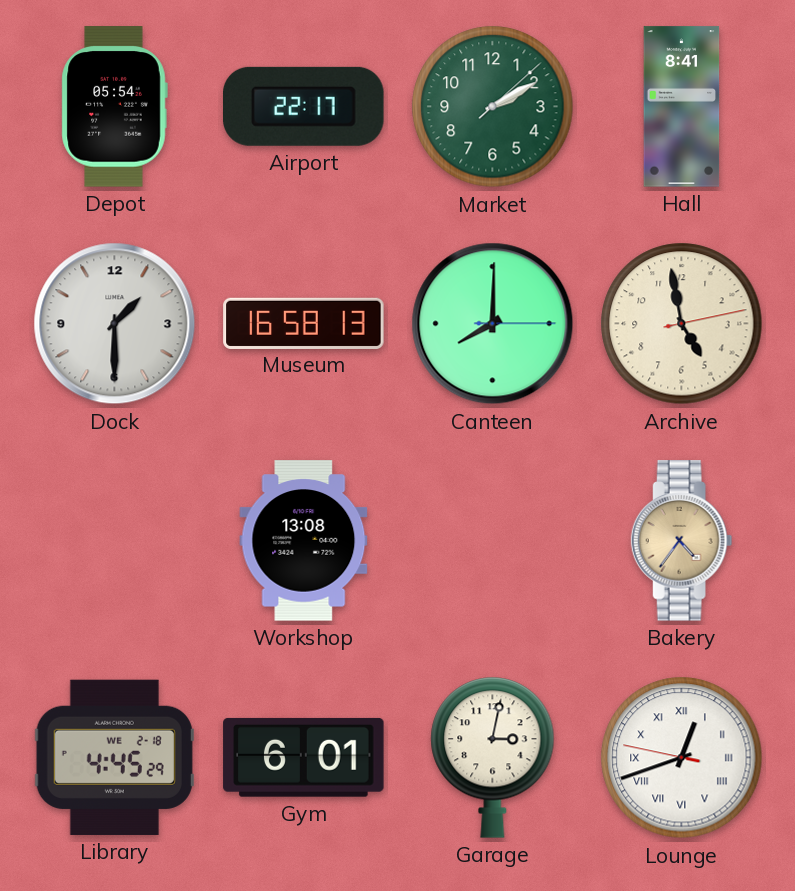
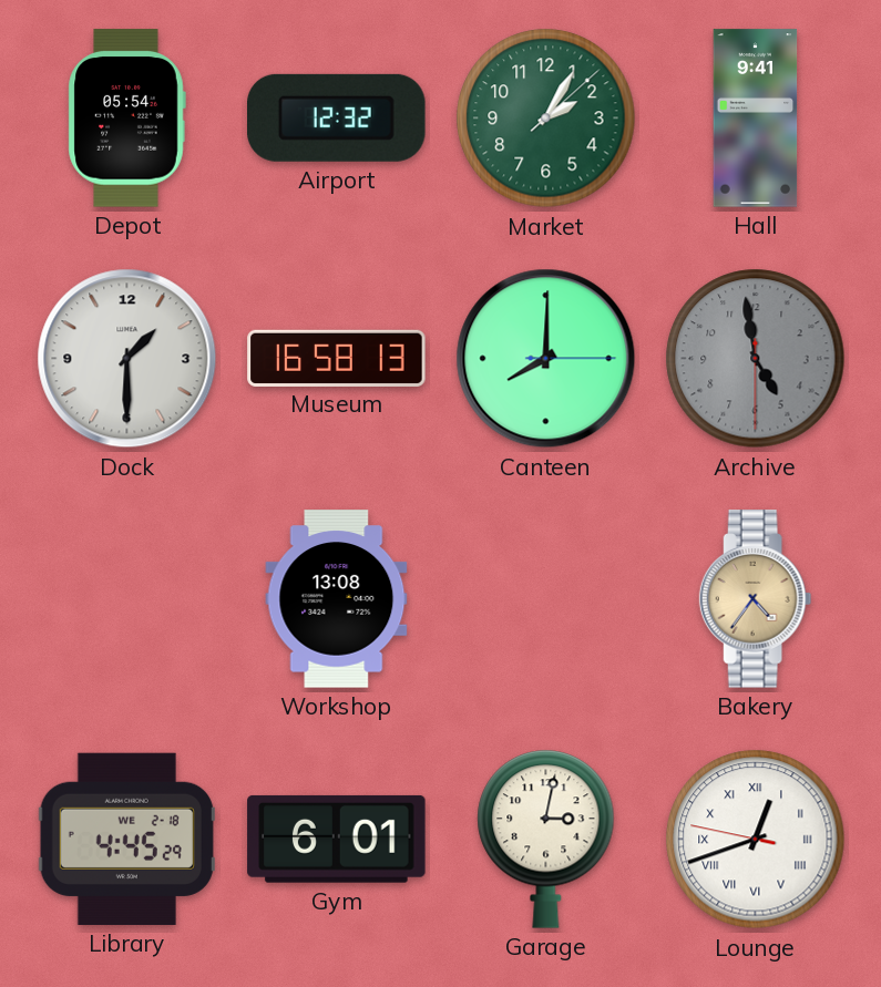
Airport: 22:17 -> 12:32
Market: 2:10 -> 2:05
Hall: 8:41 -> 9:41
Archive: 4:58:13 -> 4:58:30
Archive dial: cream -> grey
